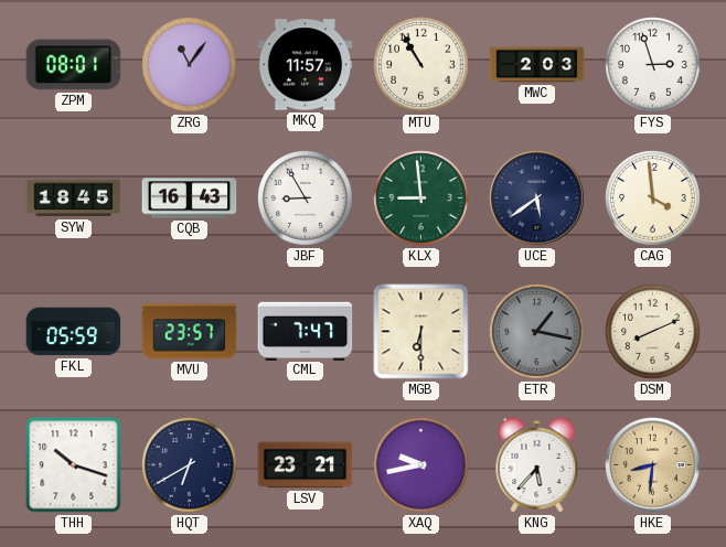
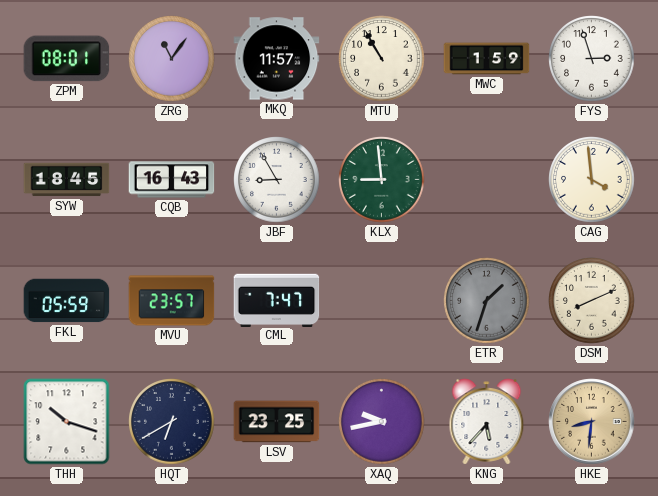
MWC: 2:03 -> 1:59
UCE: 5:39 -> none
MGB: 6:30 -> none
ETR: 1:17 -> 1:33
LSV: 23:21 -> 23:25
